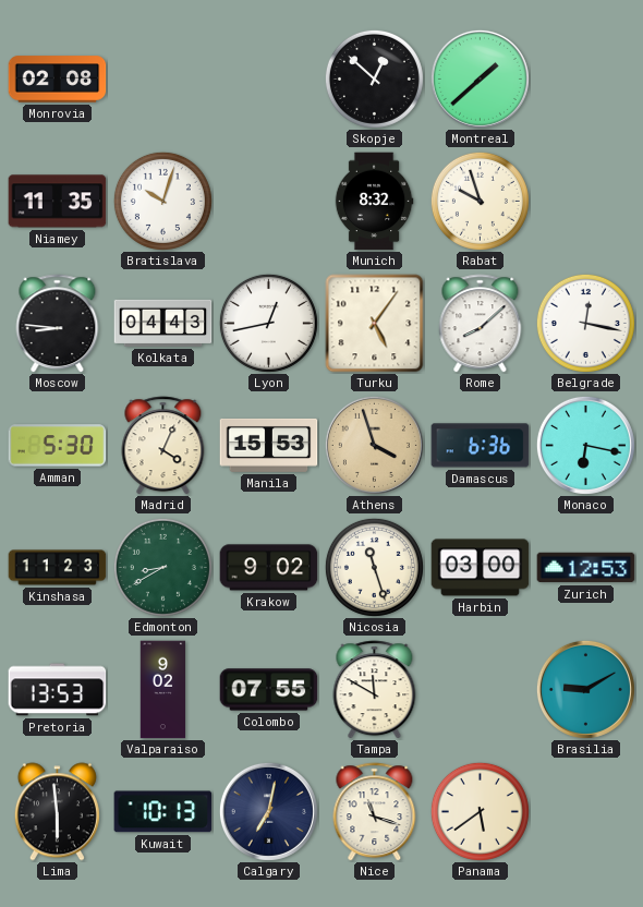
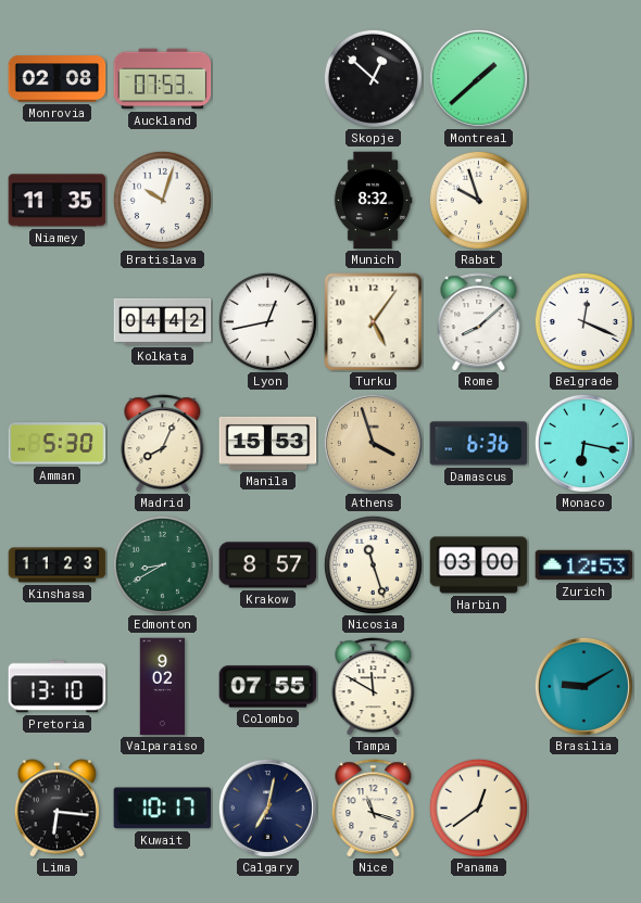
Auckland: none -> 07:53
Moscow: 8:46 -> none
Kolkata: 04:43 -> 04:42
Belgrade: 12:17 -> 12:19
Madrid: 4:04 -> 8:04
Krakow: 9:02 -> 8:57
Pretoria: 13:53 -> 13:10
Lima: 5:59 -> 6:16
Kuwait: 10:13 -> 10:17
Panama: 5:39 -> 12:39
